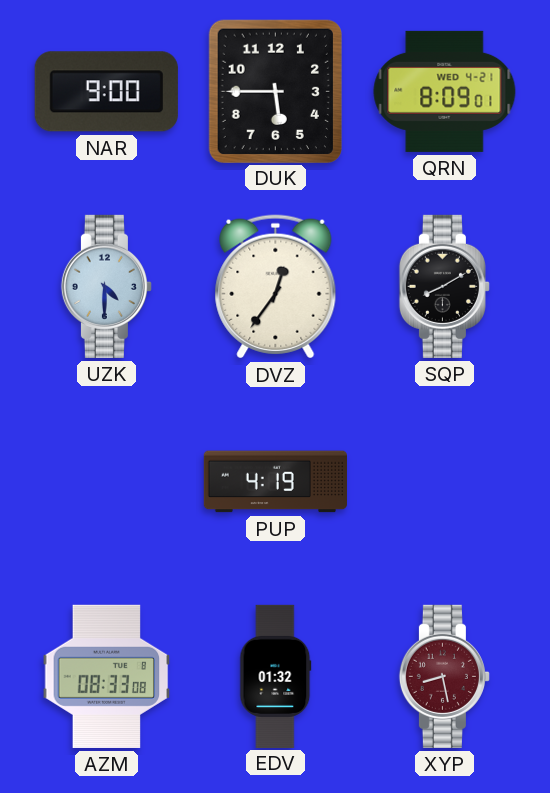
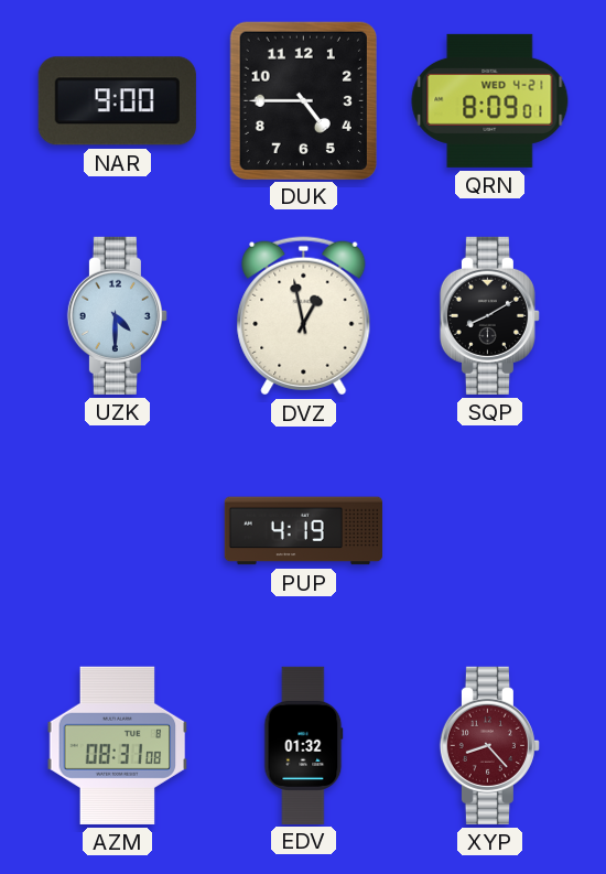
DUK: 5:45 -> 4:45
DVZ: 12:36 -> 12:58
AZM: 08:33 -> 08:31
XYP: 8:28 -> 8:23
